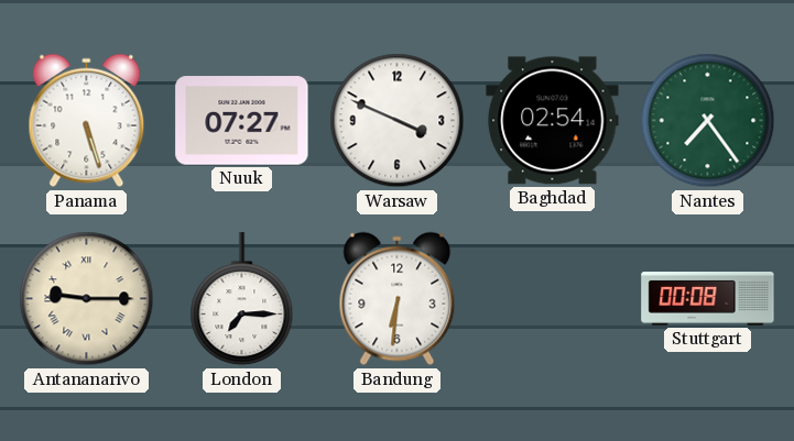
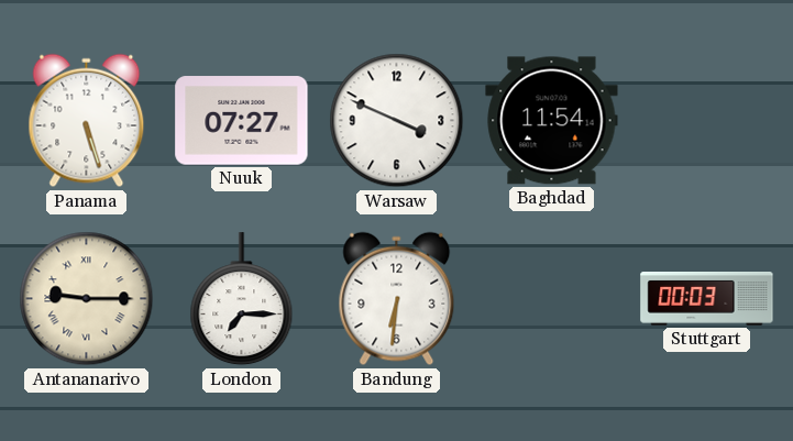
Baghdad: 02:54 -> 11:54
Nantes: 7:24 -> none
Stuttgart: 00:08 -> 00:03
